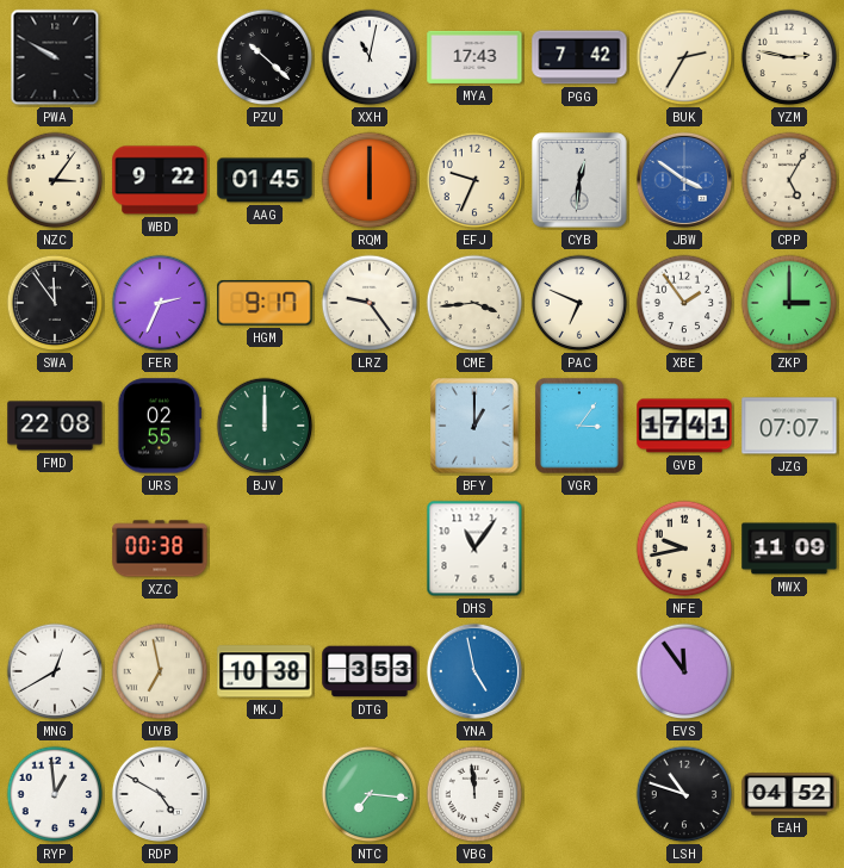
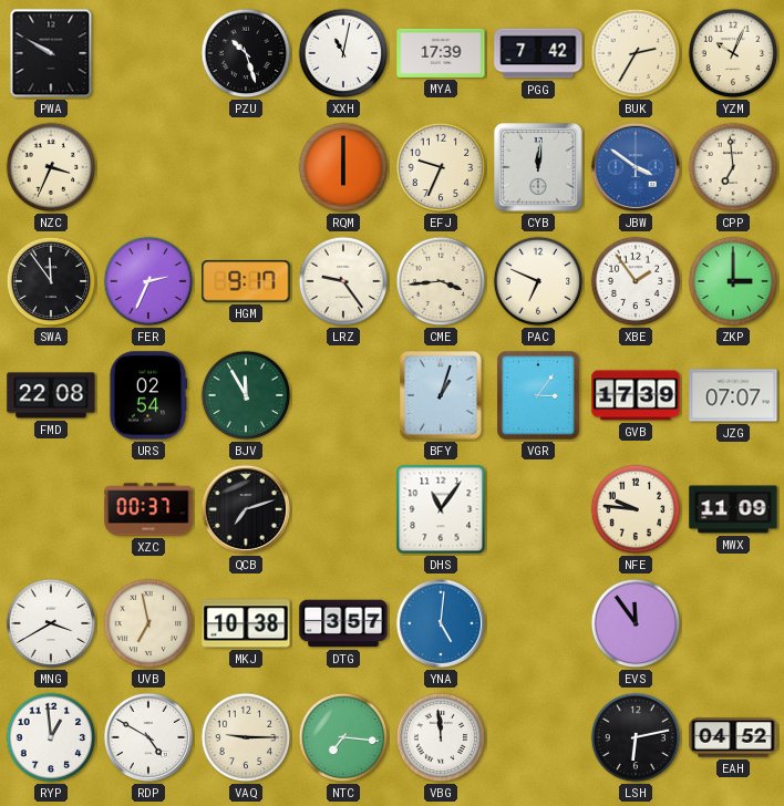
PZU: 10:22 -> 10:27
MYA: 17:43 -> 17:39
YZM: 2:47 -> 10:04
NZC: 3:06 -> 3:34
WBD: 9:22 -> none
AAG: 01:45 -> none
CYB: 12:31 -> 12:01
CPP: 5:05 -> 6:59
URS: 02:55 -> 02:54
BJV: 12:00 -> 11:55
BFY: 1:00 -> 1:03
GVB: 17:41 -> 17:39
XZC: 00:38 -> 00:37
QCB: none -> 7:12
NFE: 9:43 -> 9:46
MNG: 12:40 -> 3:40
DTG: 3:53 -> 3:57
YNA: 4:58 -> 5:01
VAQ: none -> 9:15
LSH: 10:48 -> 6:13
